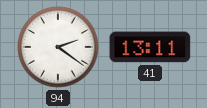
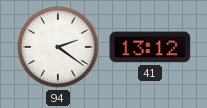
41: 13:11 -> 13:12
